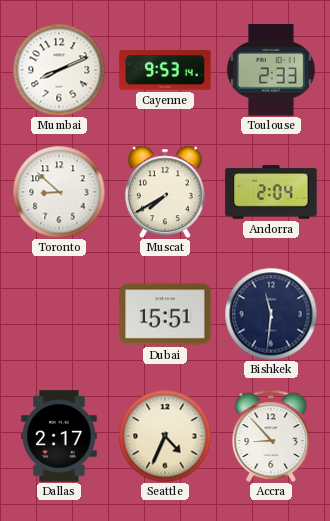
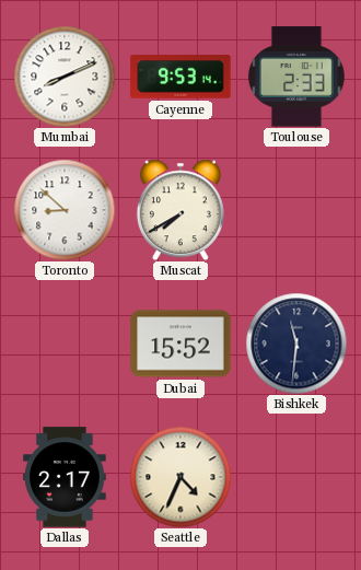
Andorra: 2:04 -> none
Dubai: 15:51 -> 15:52
Accra: 8:53 -> none
